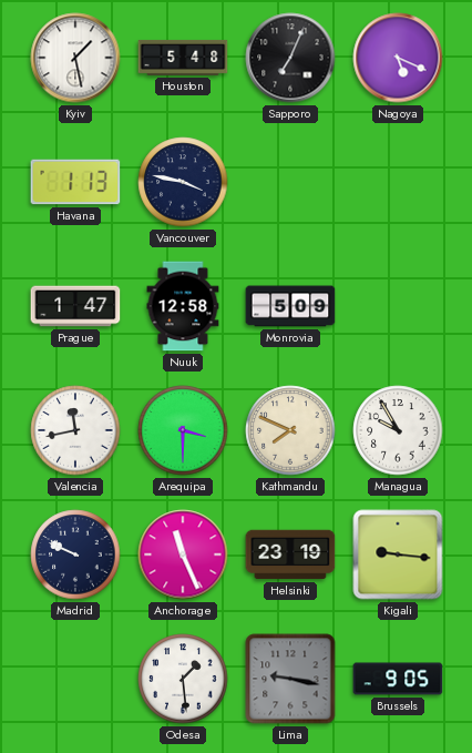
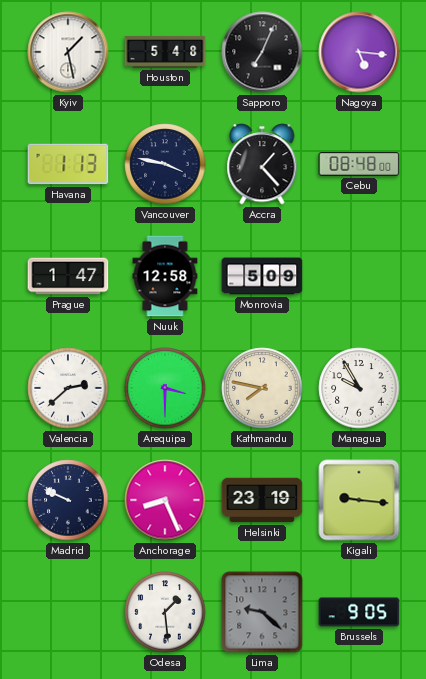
Nagoya: 5:19 -> 5:16
Accra: none -> 1:23
Cebu: none -> 08:48
Valencia: 11:43 -> 2:38
Kathmandu: 7:49 -> 7:47
Anchorage: 11:26 -> 8:26
Lima: 9:17 -> 9:22
